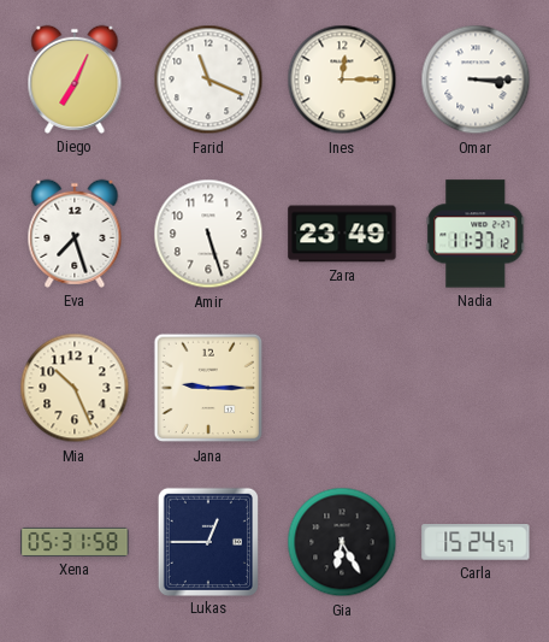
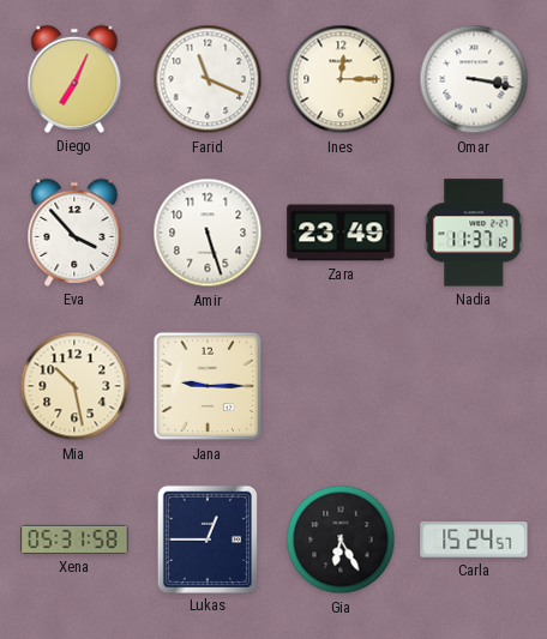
Omar: 3:15 -> 3:17
Eva: 7:27 -> 3:53
Mia: 10:26 -> 10:28
